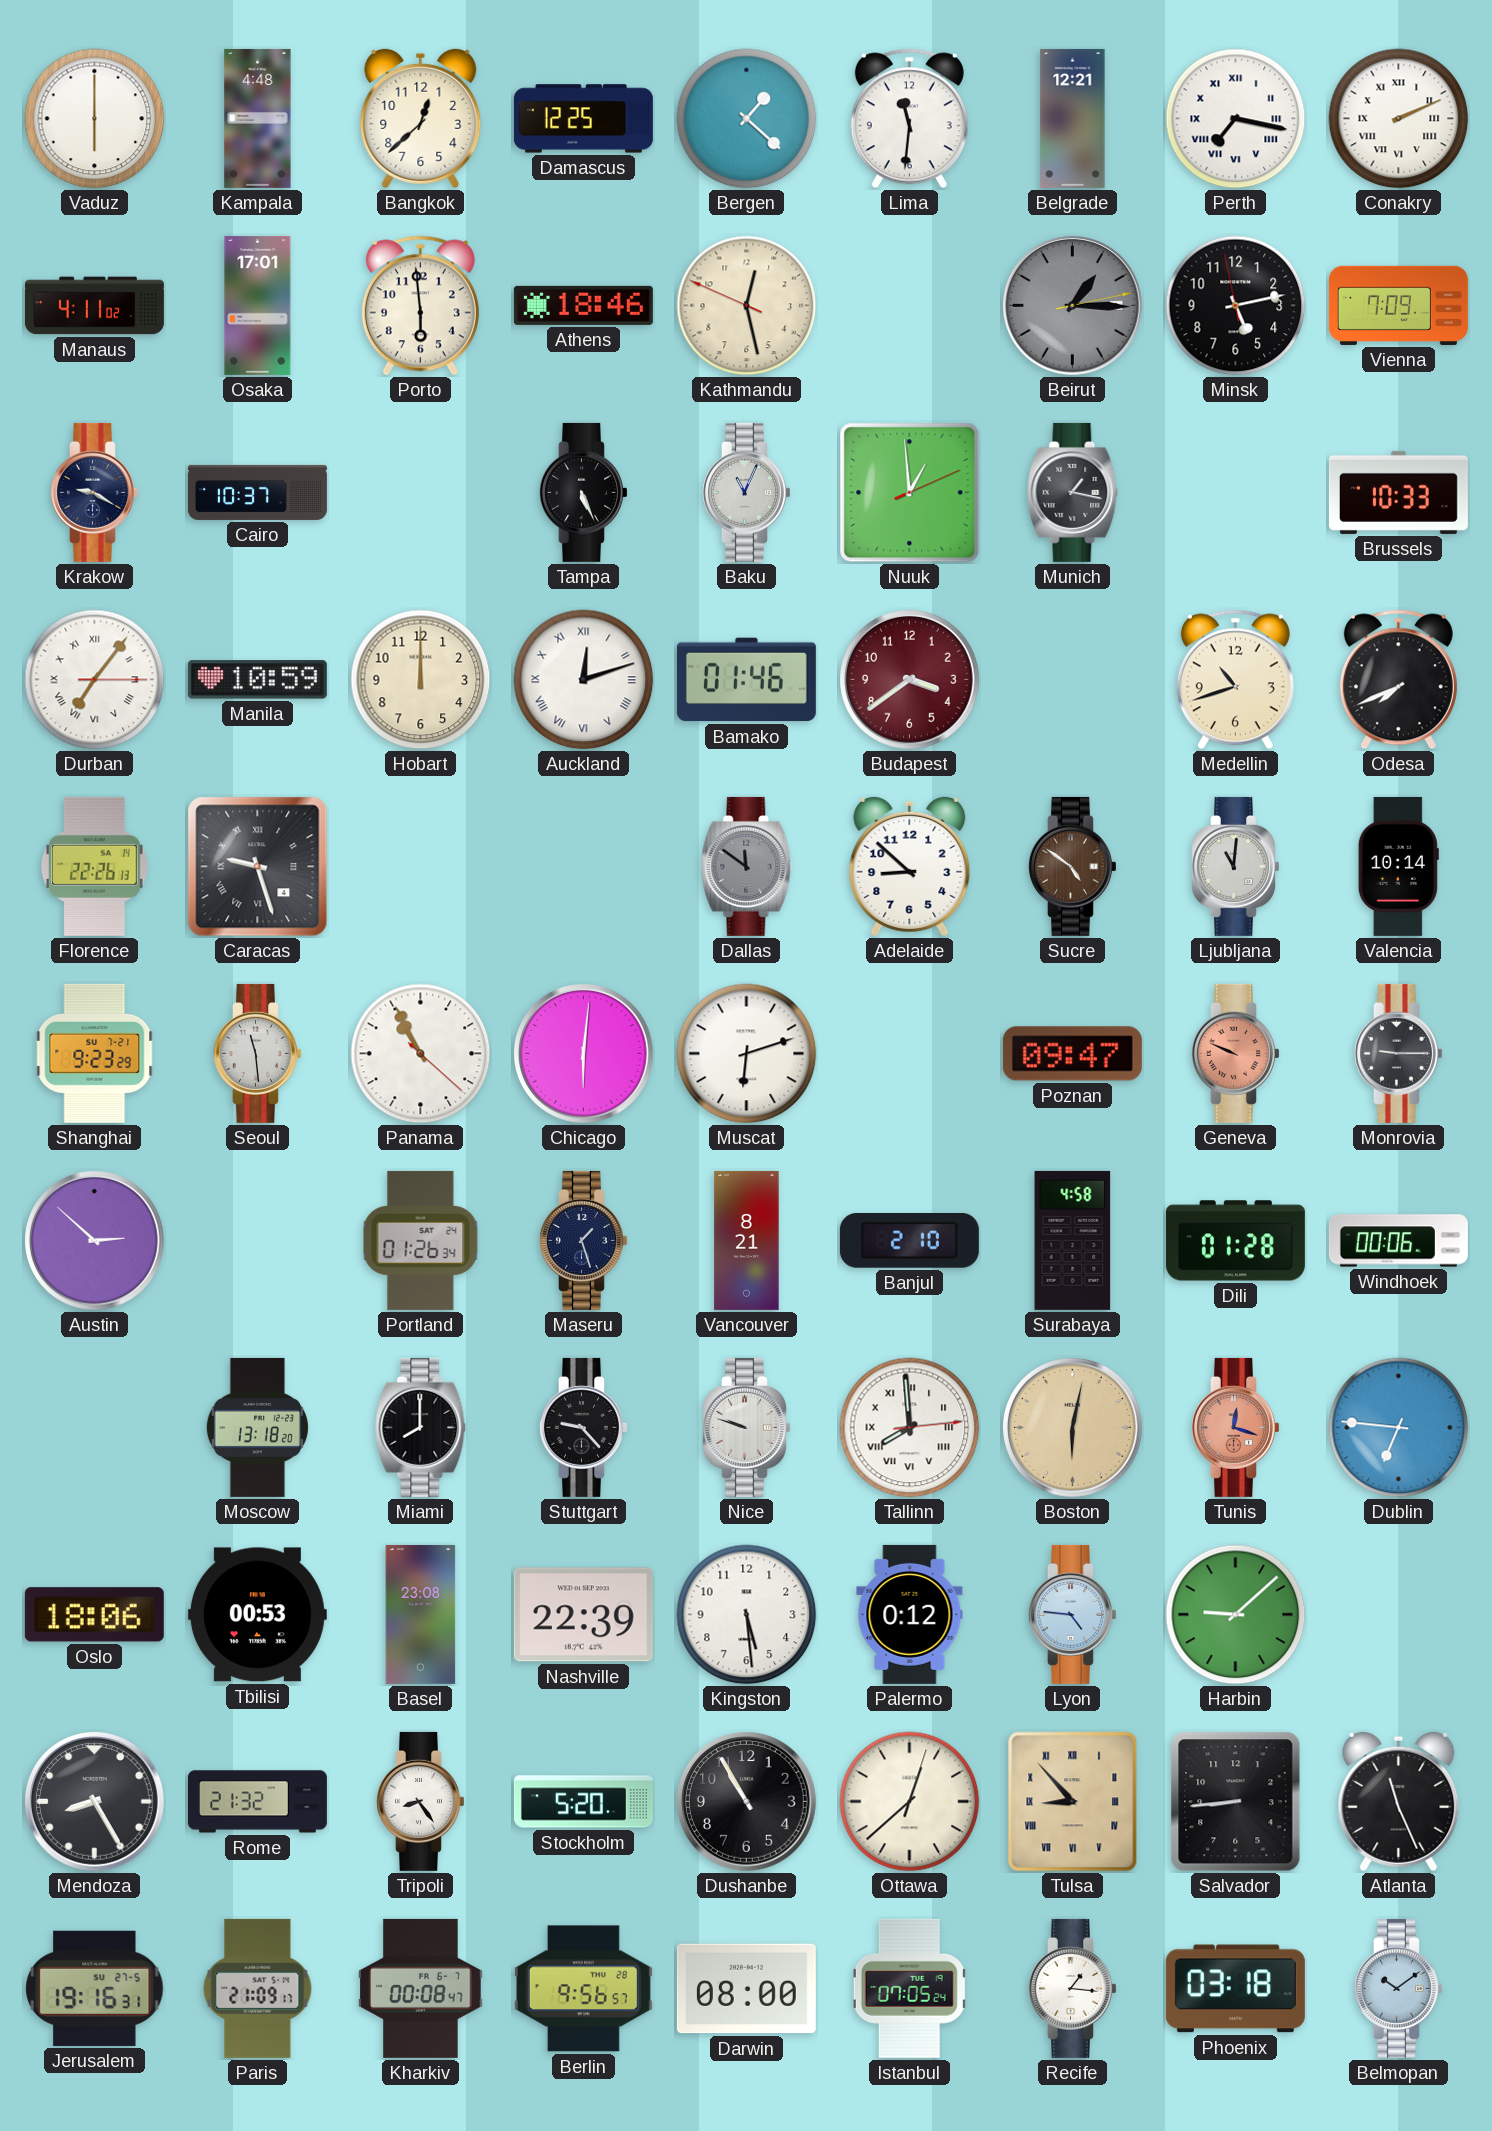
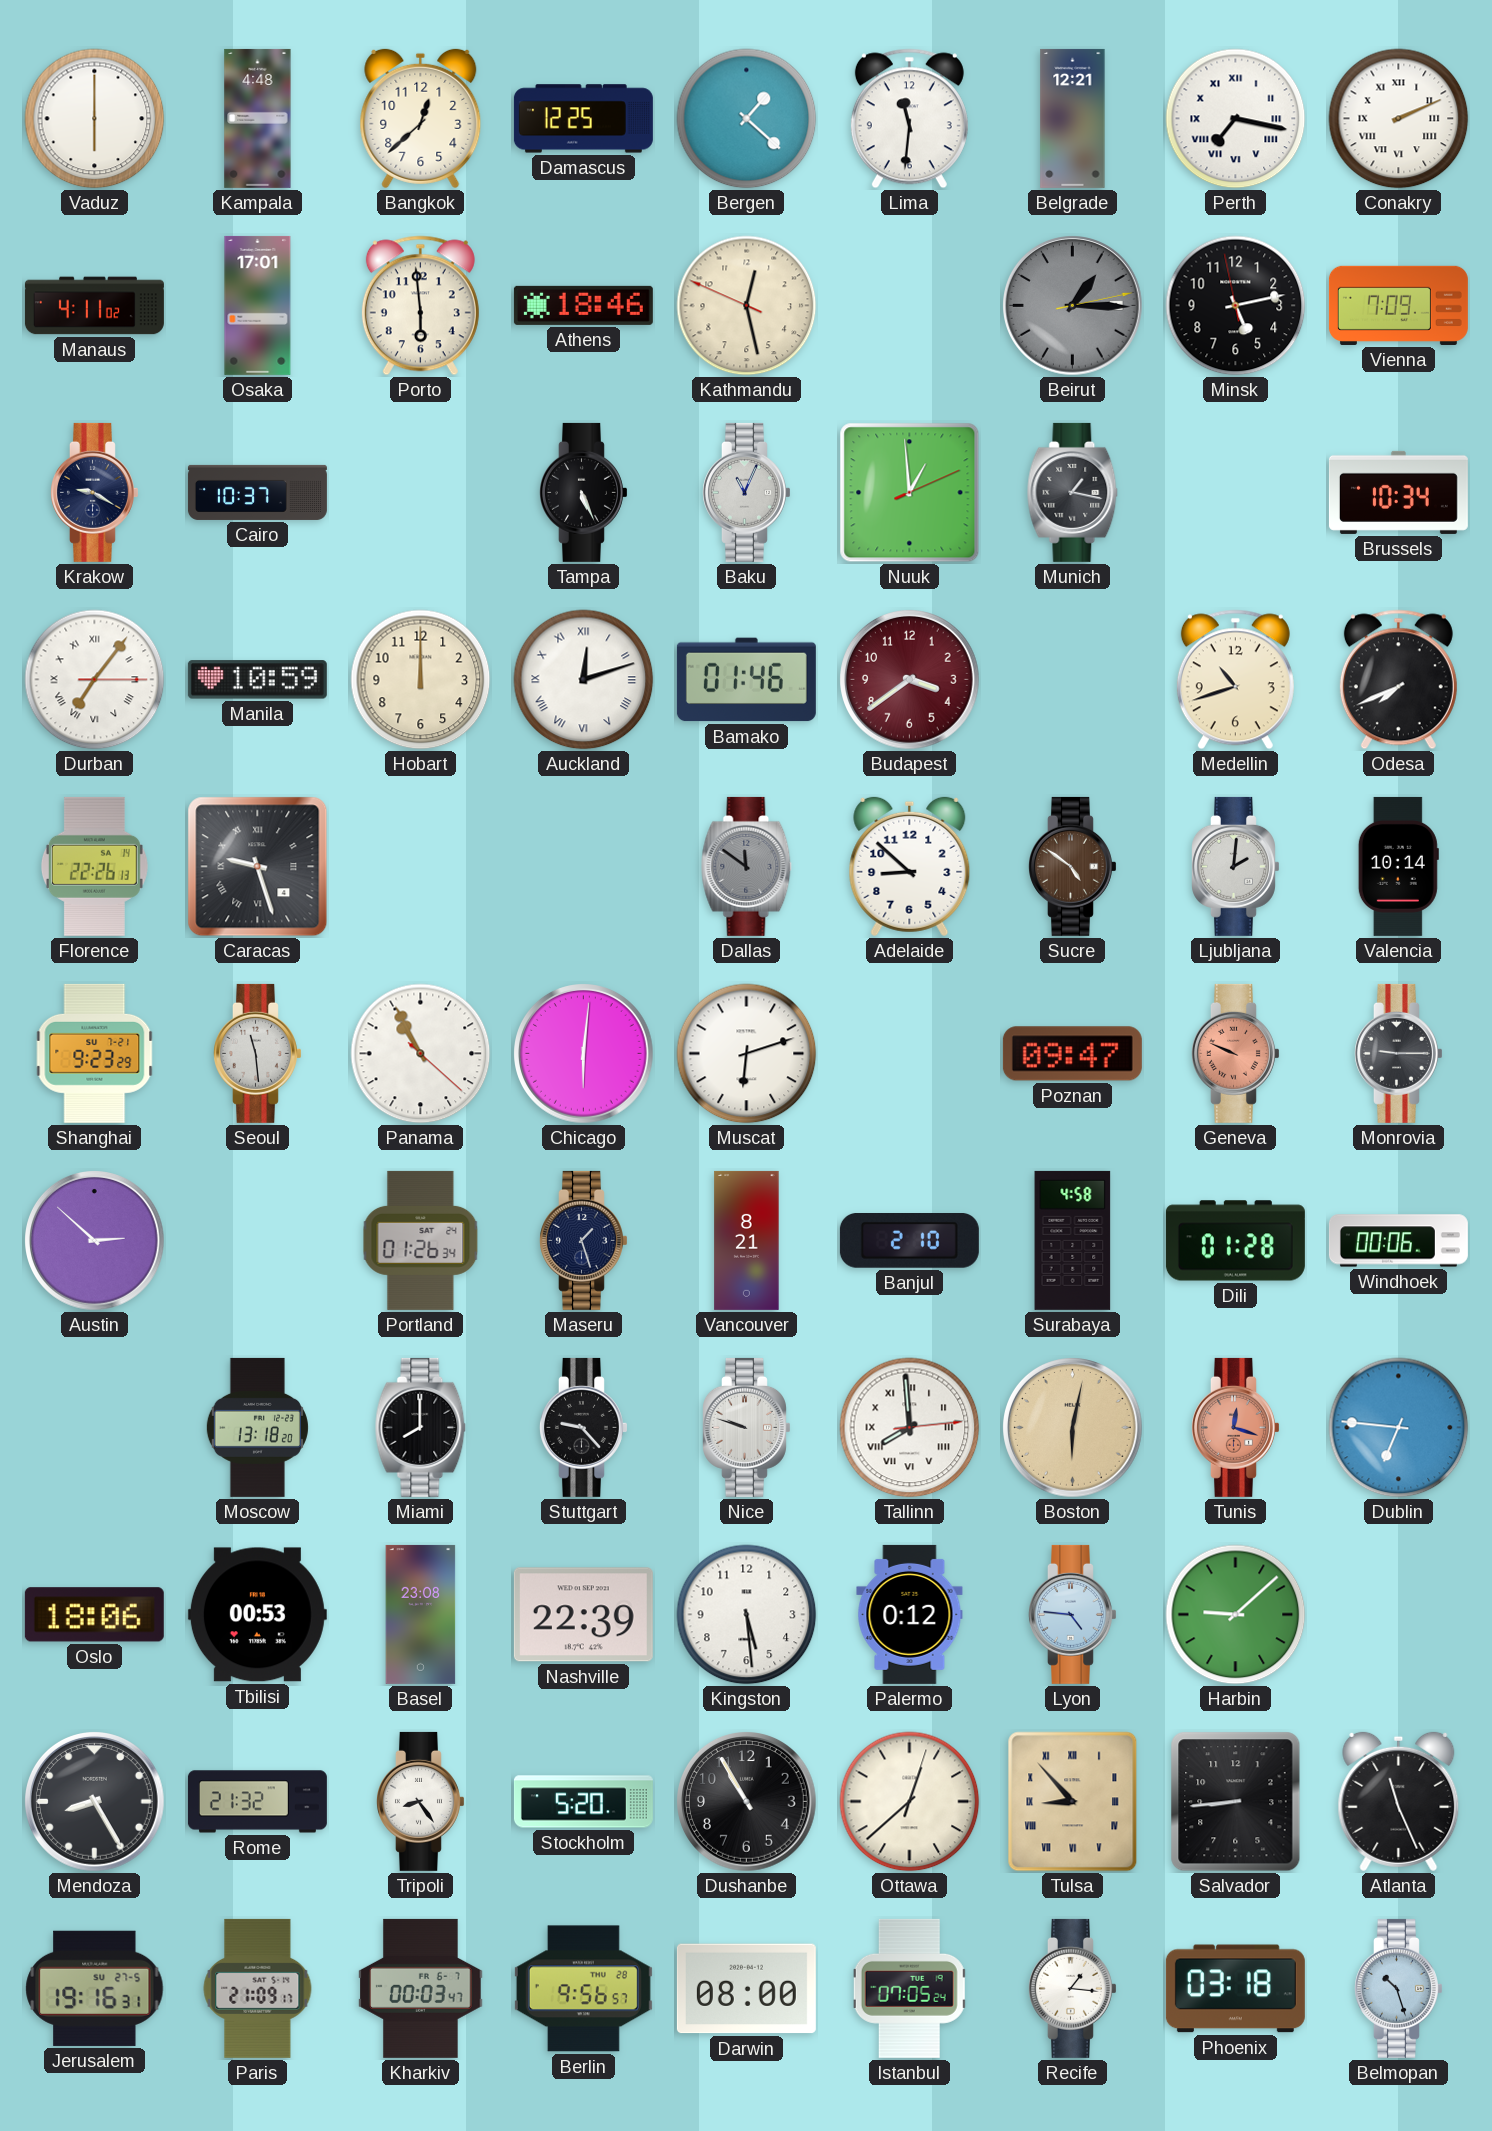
Brussels: 10:33 -> 10:34
Ljubljana: 11:01 -> 2:01
Kharkiv: 00:08 -> 00:03
Belmopan: 10:09 -> 10:27
